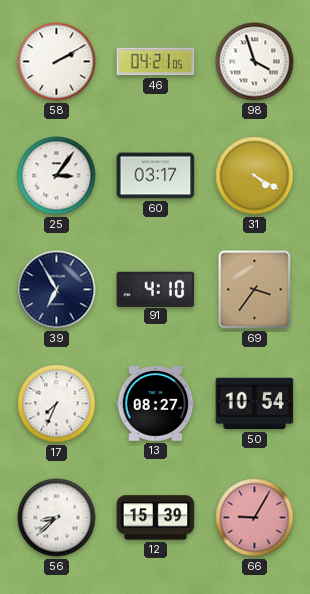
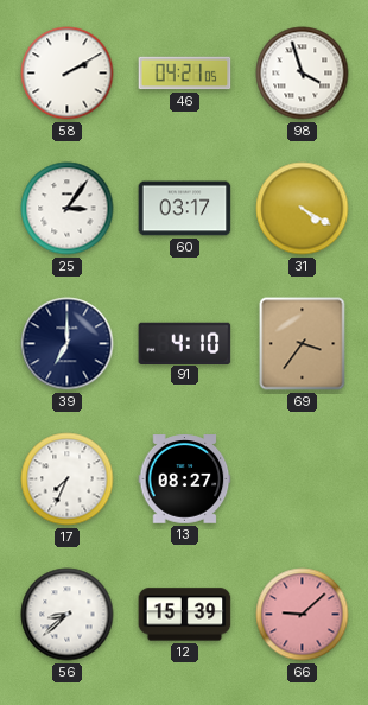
39: 6:55 -> 7:00
50: 10:54 -> none
66: 9:05 -> 9:08
